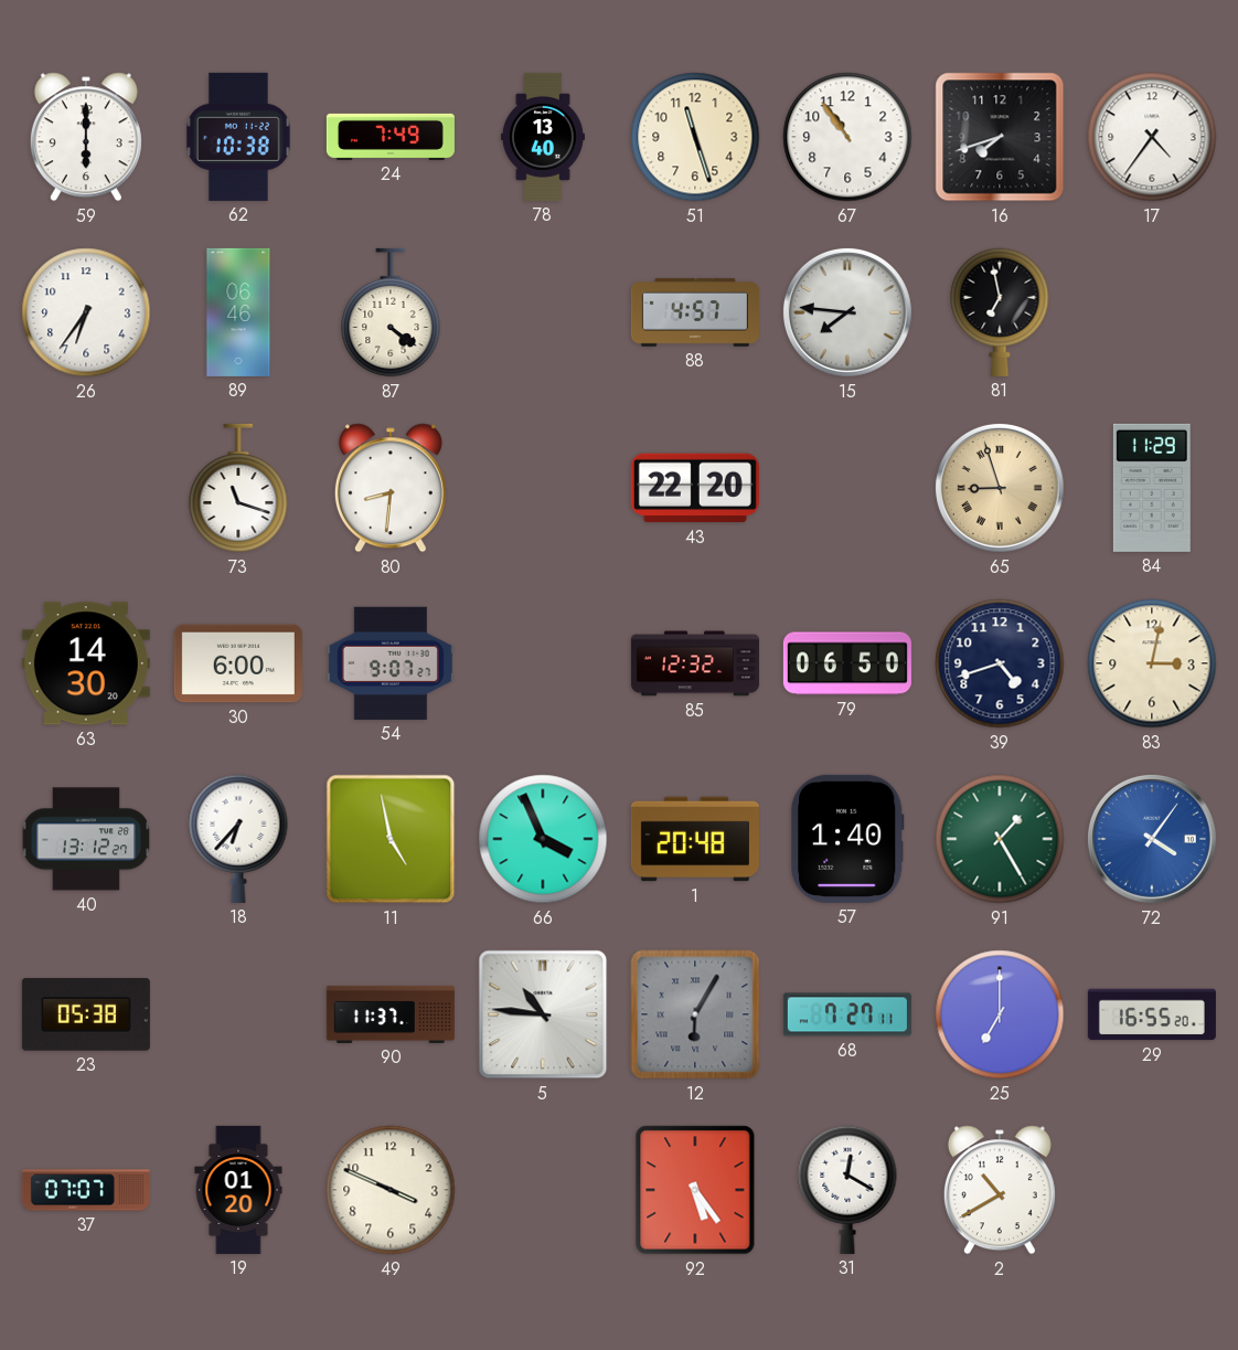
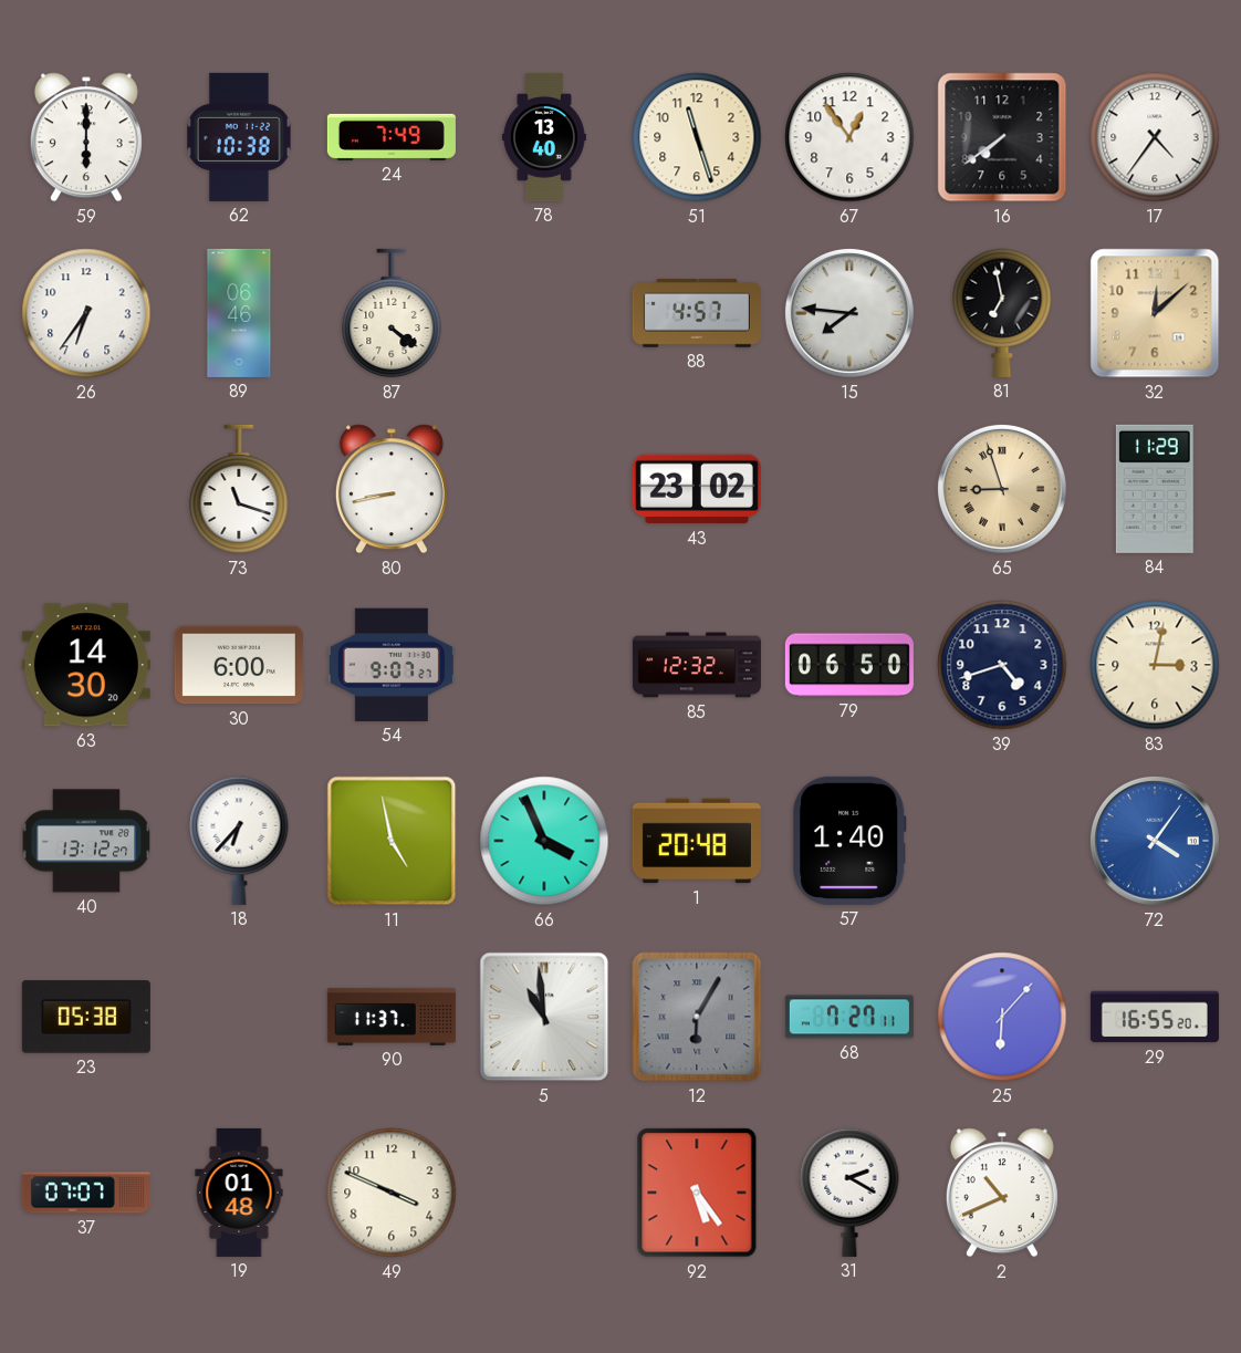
67: 10:54 -> 12:54
16: 7:42 -> 7:39
32: none -> 12:08
80: 8:31 -> 8:43
43: 22:20 -> 23:02
91: 1:25 -> none
5: 10:46 -> 10:59
25: 7:00 -> 6:07
19: 01:20 -> 01:48
31: 12:20 -> 2:20
2: 10:40 -> 10:41
